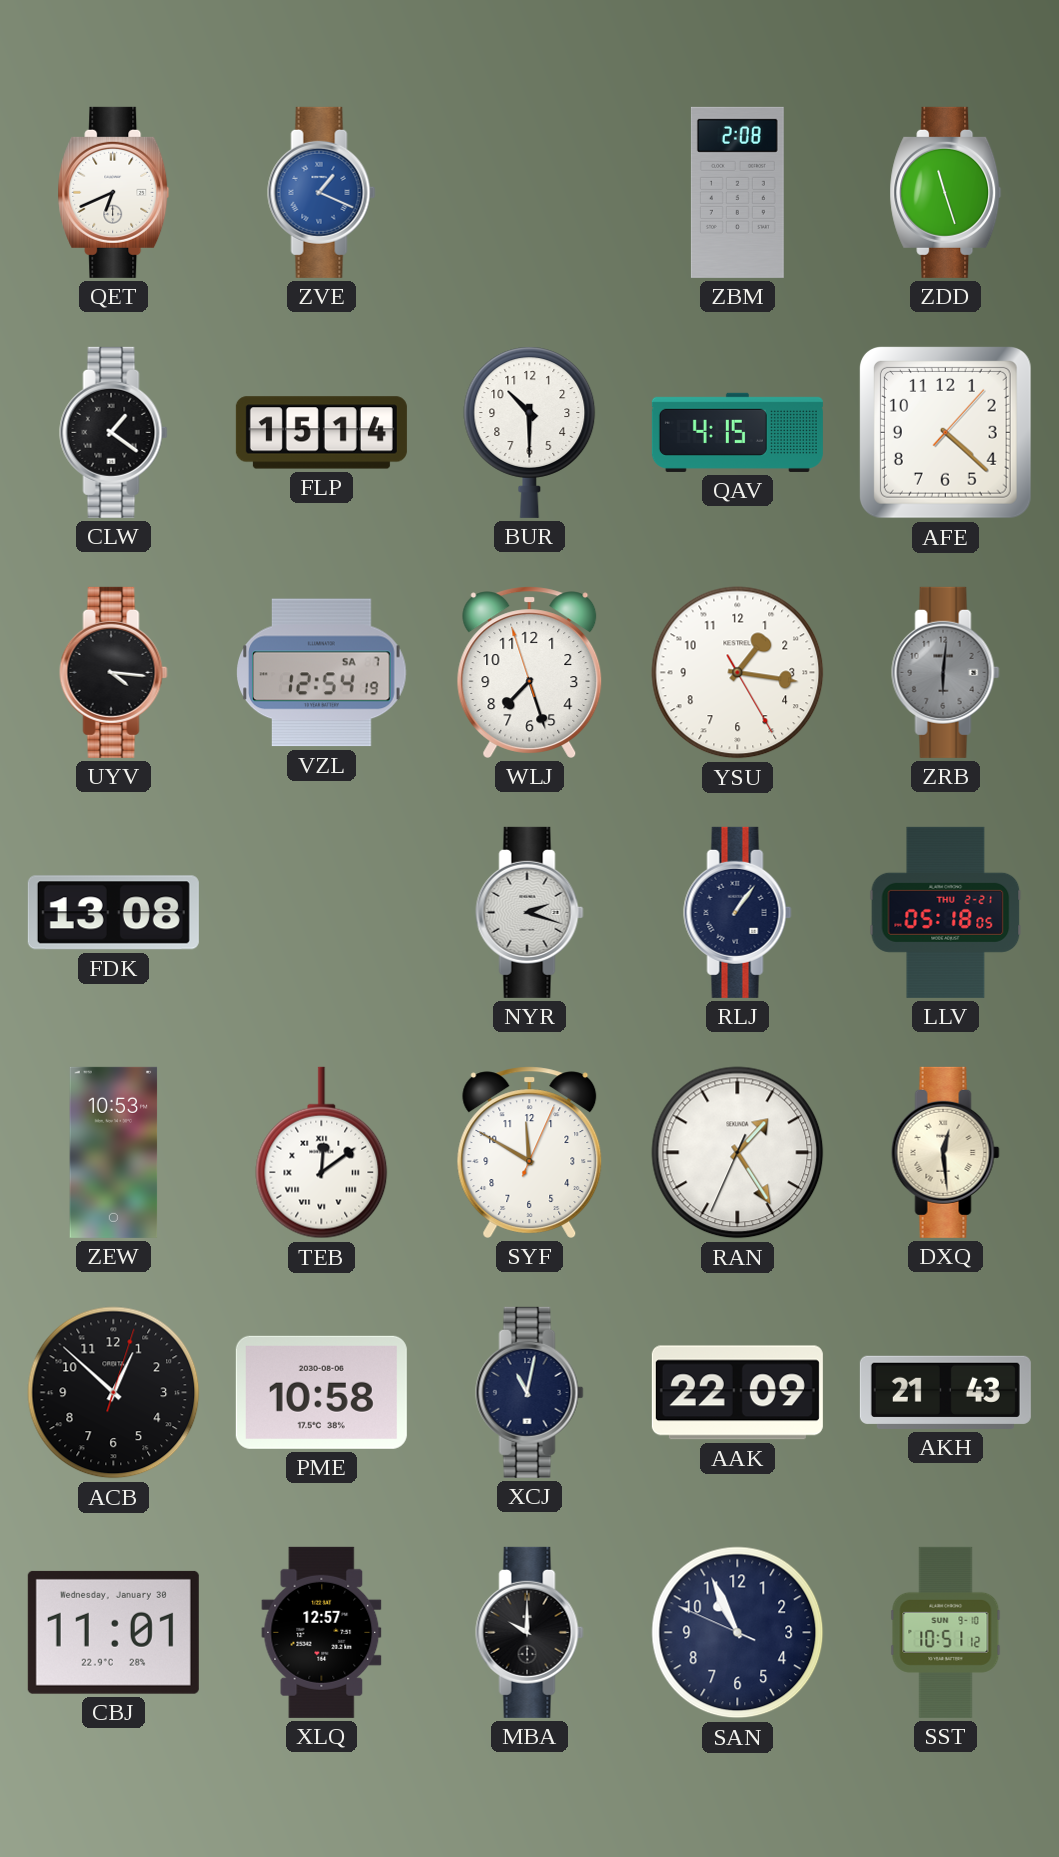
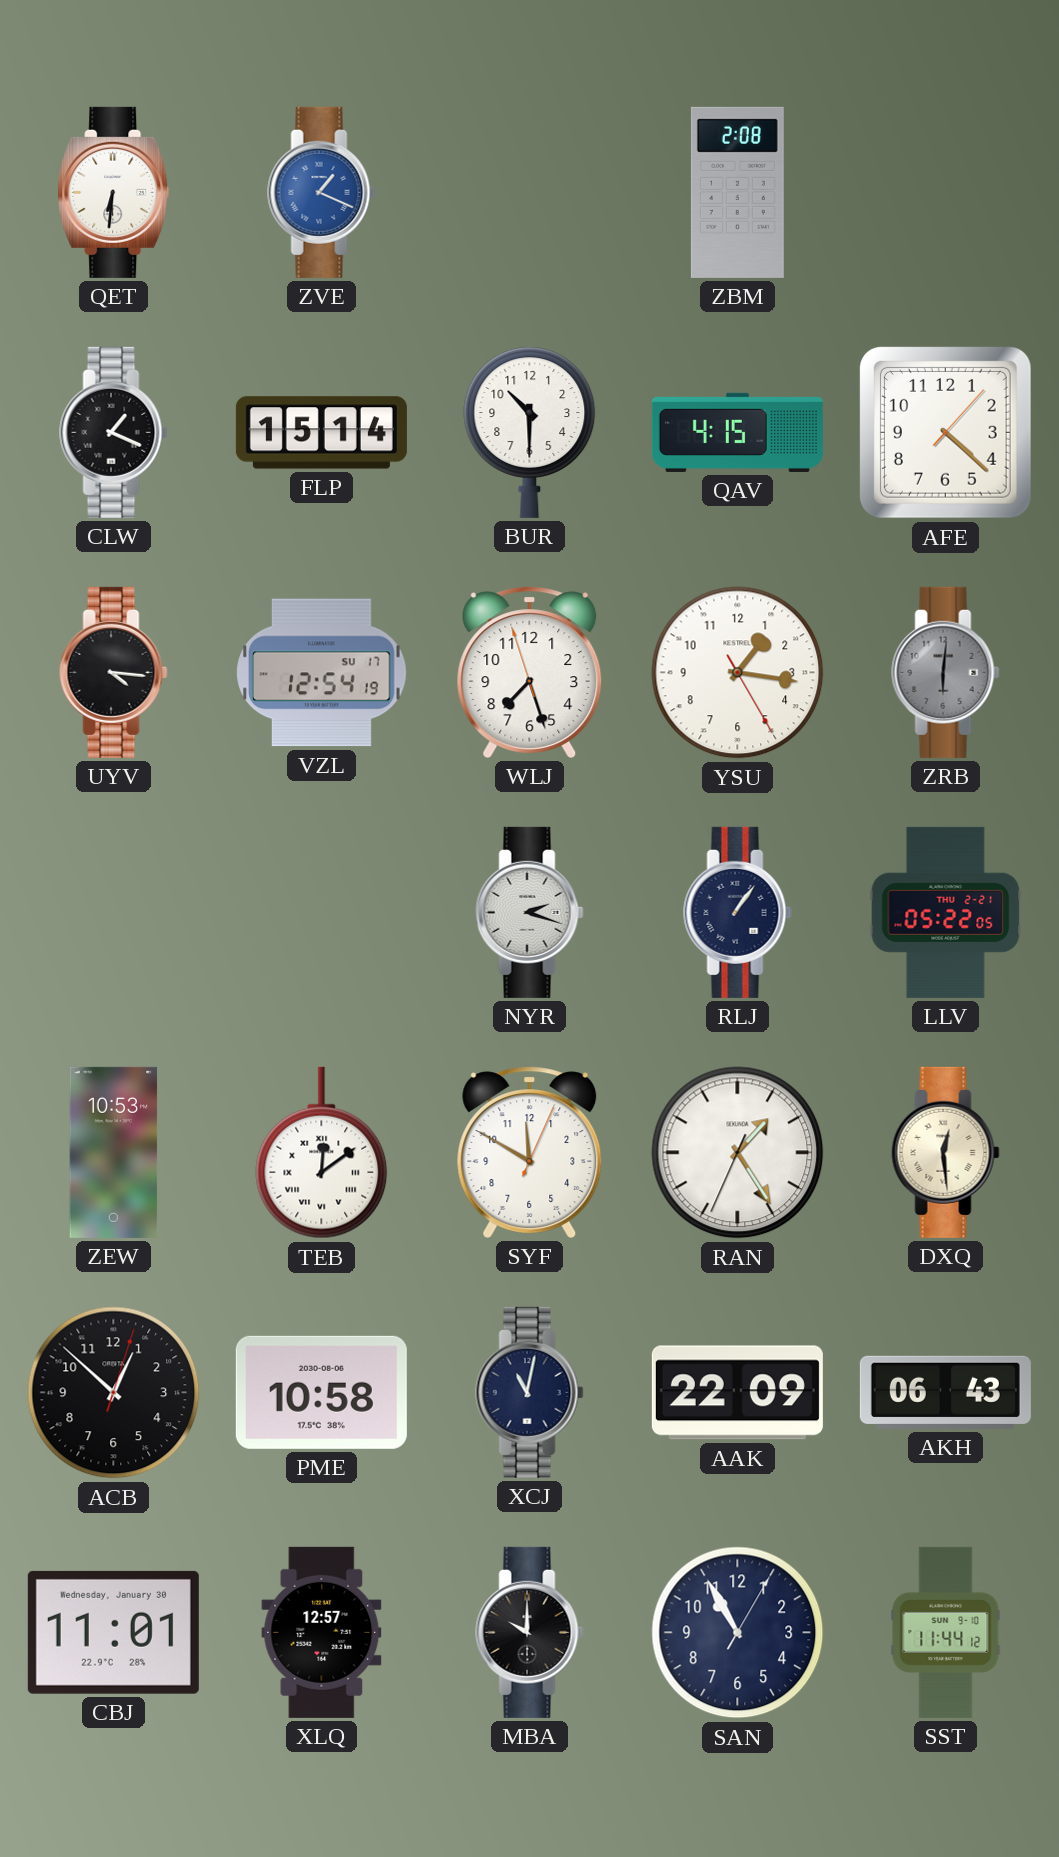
QET: 6:41 -> 6:31
ZDD: 11:27 -> none
CLW: 1:21 -> 1:19
VZL date: SA 7 -> SU 17
FDK: 13:08 -> none
LLV: 05:18 -> 05:22
AKH: 21:43 -> 06:43
SAN: 10:55:49 -> 10:55:05
SST: 10:51 -> 11:44
